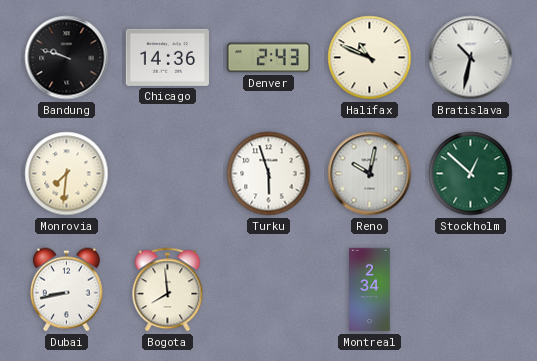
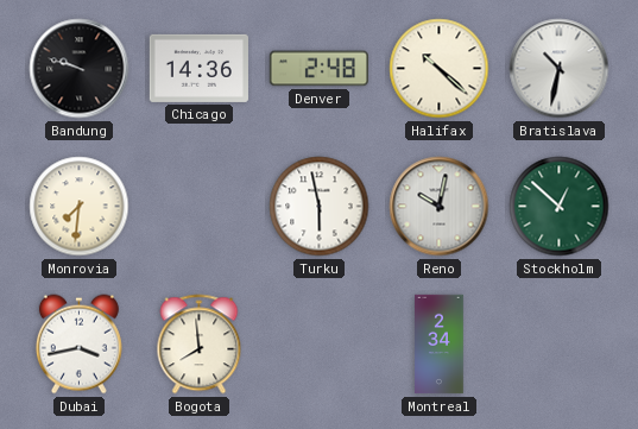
Denver: 2:43 -> 2:48
Halifax: 10:49 -> 10:22
Turku: 5:57 -> 5:58
Dubai: 8:43 -> 3:43
